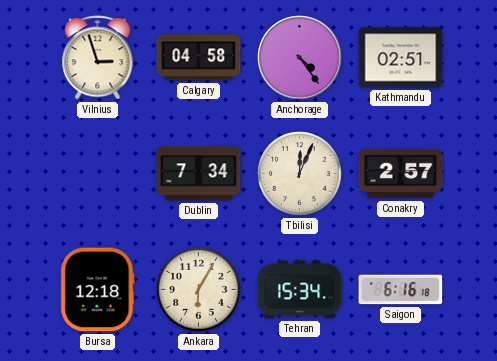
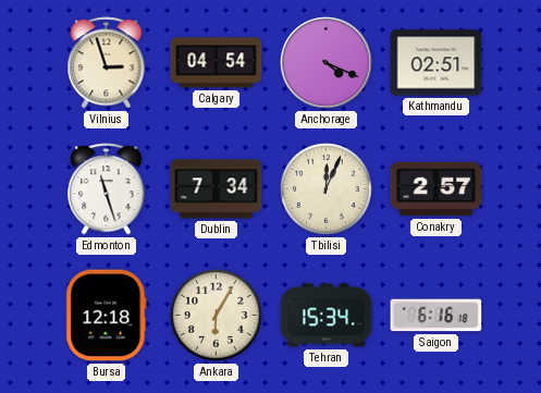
Calgary: 04:58 -> 04:54
Anchorage: 4:24 -> 4:19
Edmonton: none -> 11:27
